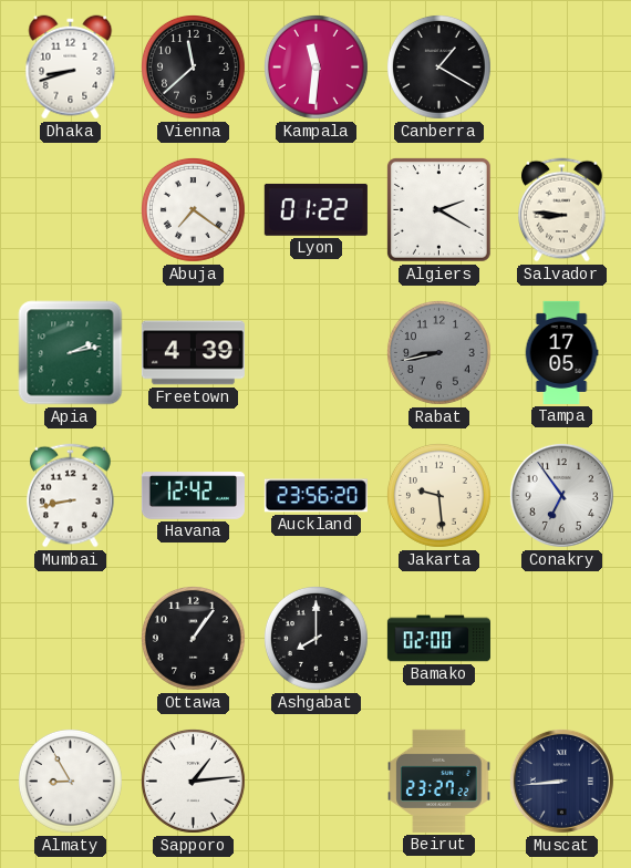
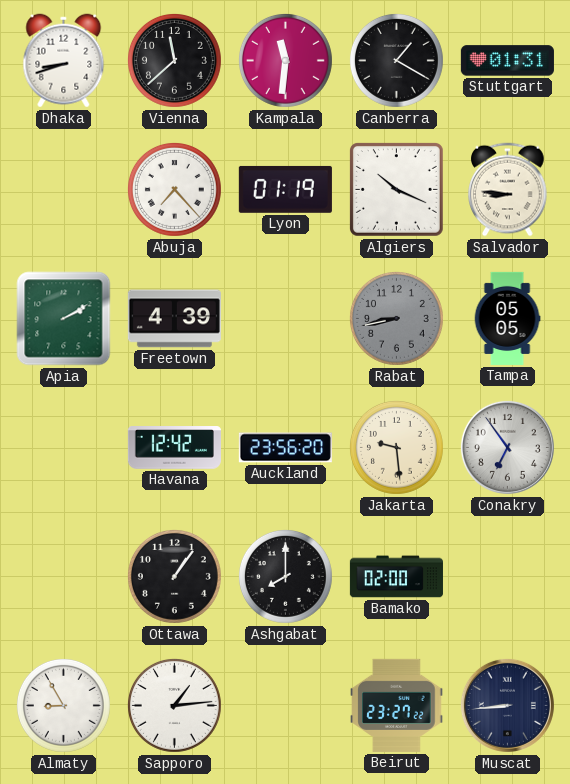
Stuttgart: none -> 01:31
Abuja: 7:21 -> 7:23
Lyon: 01:22 -> 01:19
Algiers: 2:20 -> 10:19
Apia: 2:13 -> 2:10
Tampa: 17:05 -> 05:05
Mumbai: 8:43 -> none
